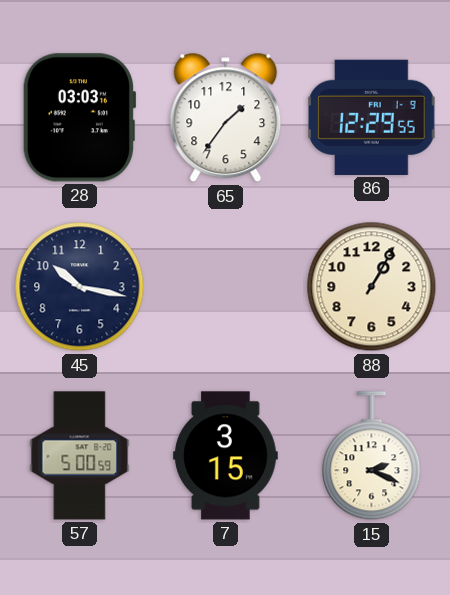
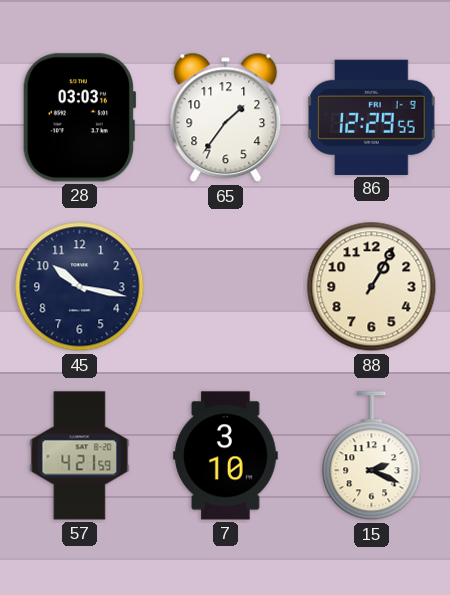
57: 5:00 -> 4:21
7: 3:15 -> 3:10
